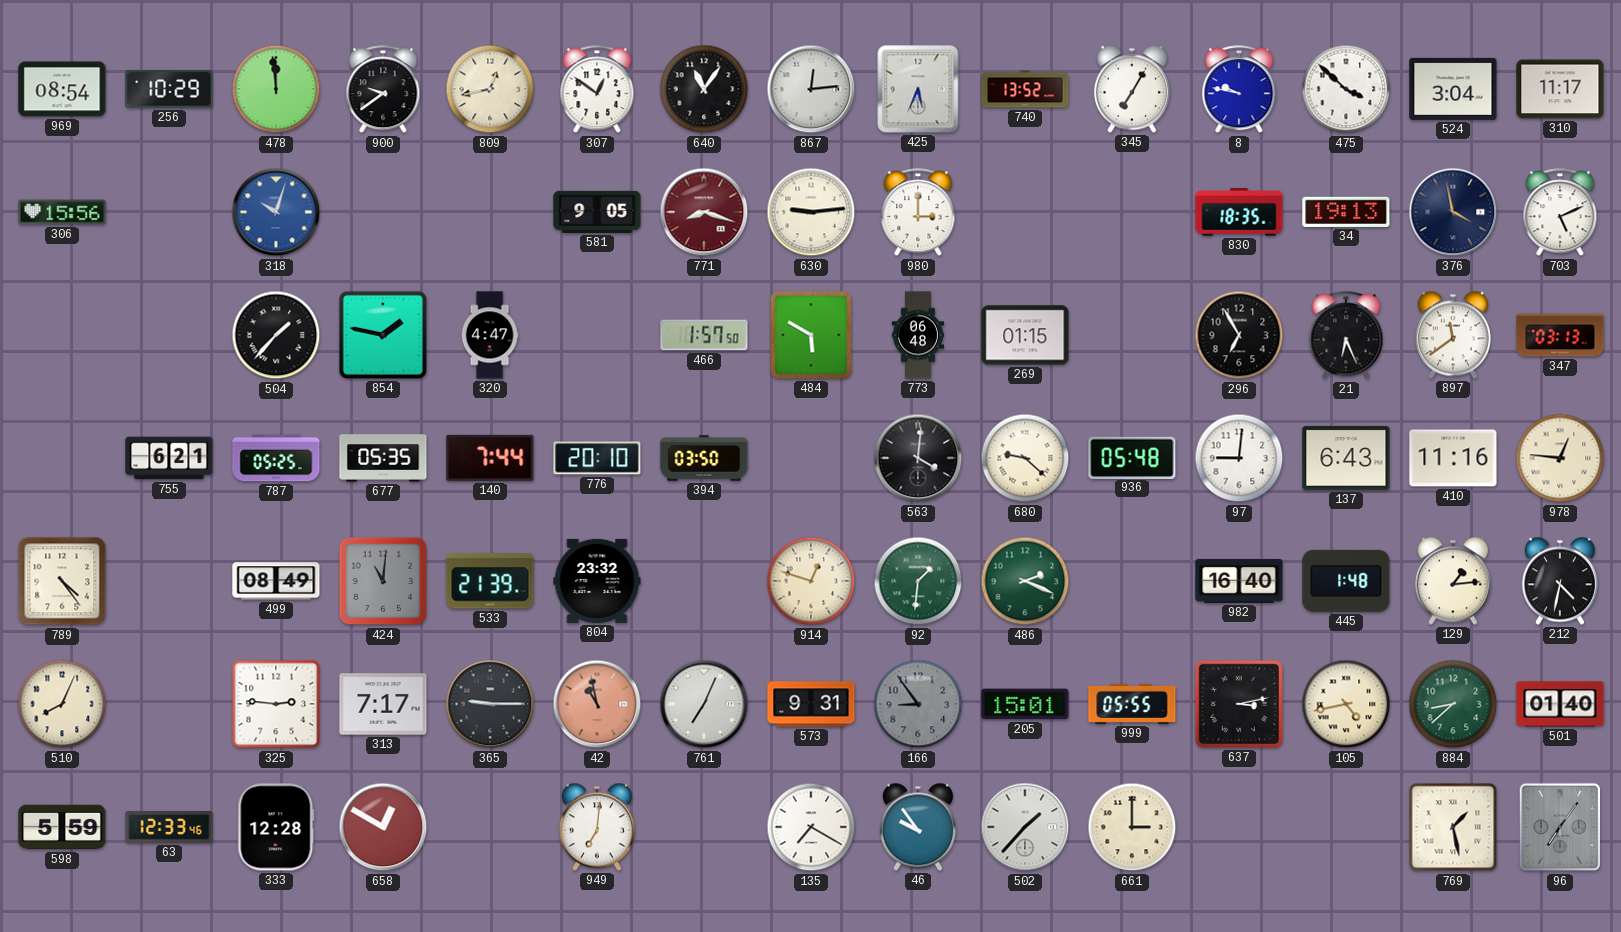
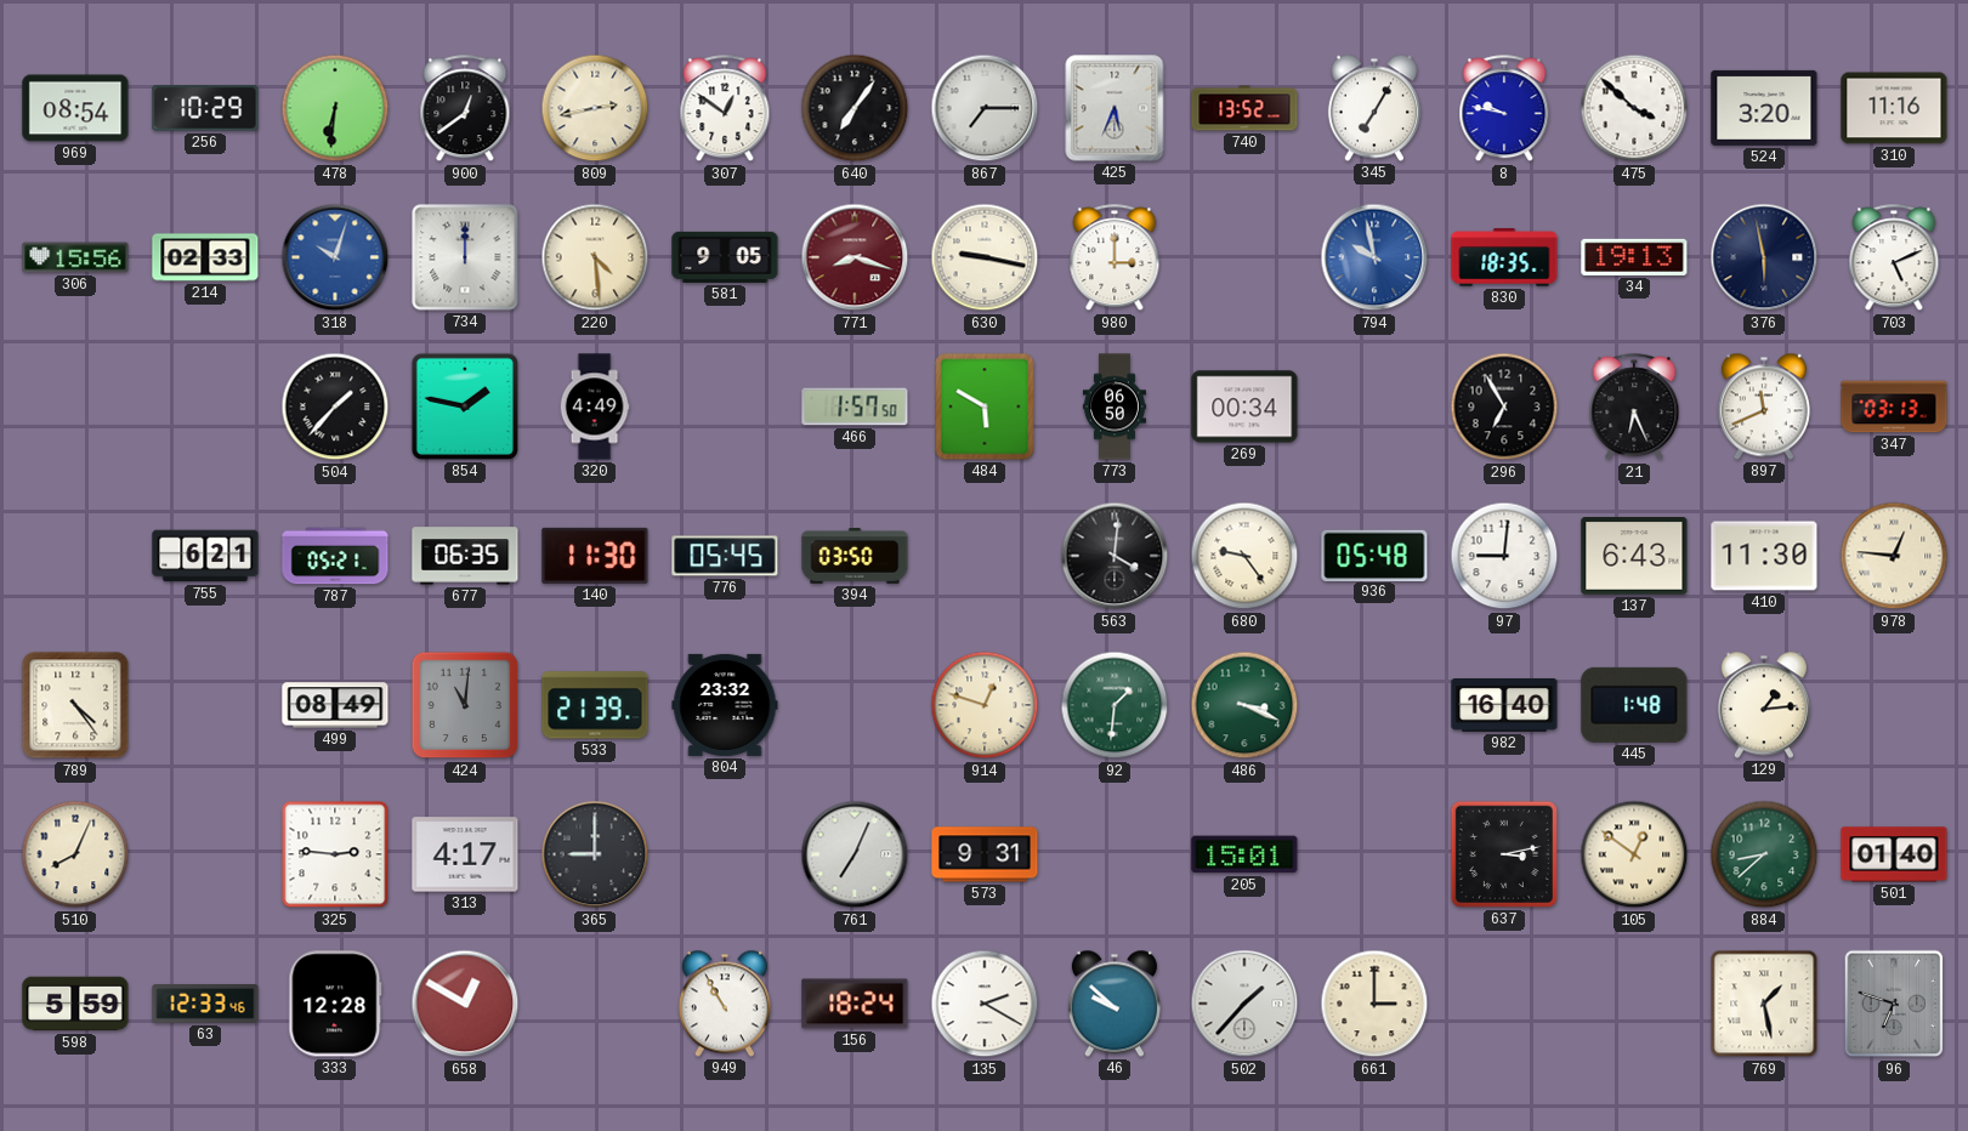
478: 11:59 -> 6:31
900: 9:39 -> 12:39
809: 12:43 -> 2:43
640: 11:06 -> 7:06
867: 12:14 -> 7:15
524: 3:04 -> 3:20
310: 11:17 -> 11:16
214: none -> 02:33
734: none -> 12:00
220: none -> 4:29
630: 9:14 -> 9:17
794: none -> 9:58
376: 3:58 -> 5:58
320: 4:47 -> 4:49
773: 06:48 -> 06:50
269: 01:15 -> 00:34
897: 11:39 -> 11:41
787: 05:25 -> 05:21
677: 05:35 -> 06:35
140: 7:44 -> 11:30
776: 20:10 -> 05:45
680: 9:22 -> 9:24
410: 11:16 -> 11:30
486: 2:19 -> 3:19
212: 4:32 -> none
313: 7:17 -> 4:17
365: 9:15 -> 9:00
42: 10:58 -> none
166: 8:54 -> none
999: 05:55 -> none
105: 4:43 -> 12:51
949: 7:01 -> 10:55
156: none -> 18:24
135: 7:20 -> 2:20
46: 9:54 -> 9:52
96: 7:06 -> 6:48
